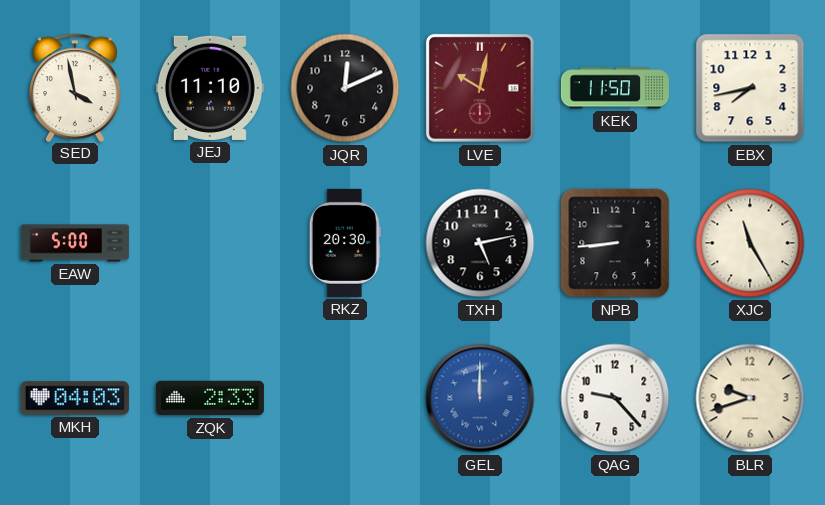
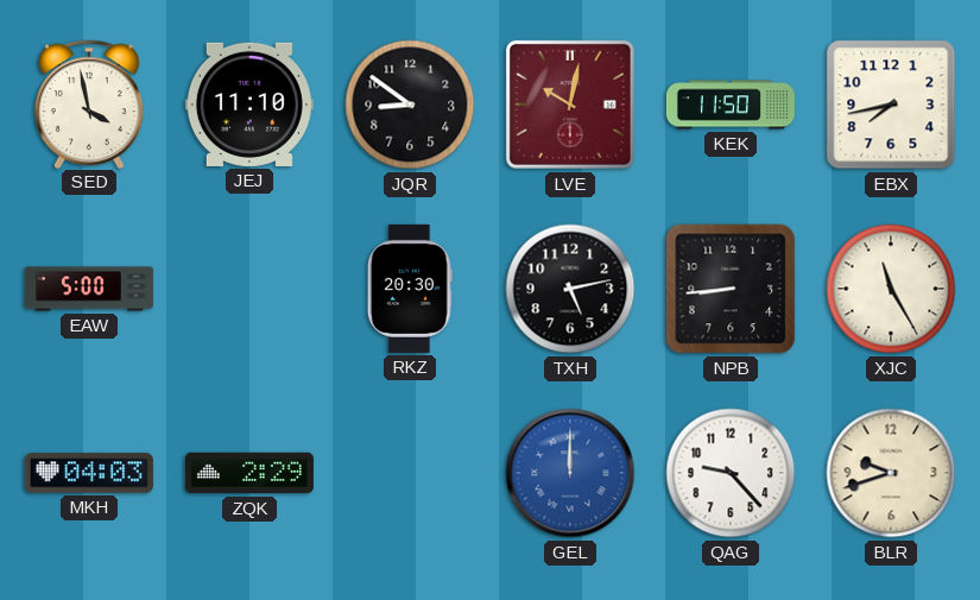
JQR: 12:11 -> 8:51
ZQK: 2:33 -> 2:29
